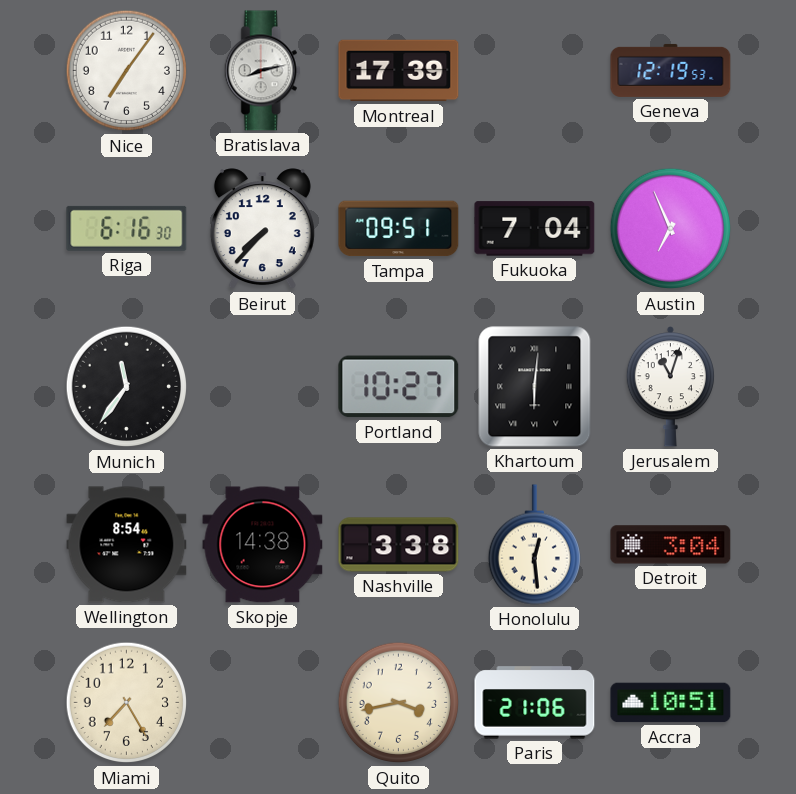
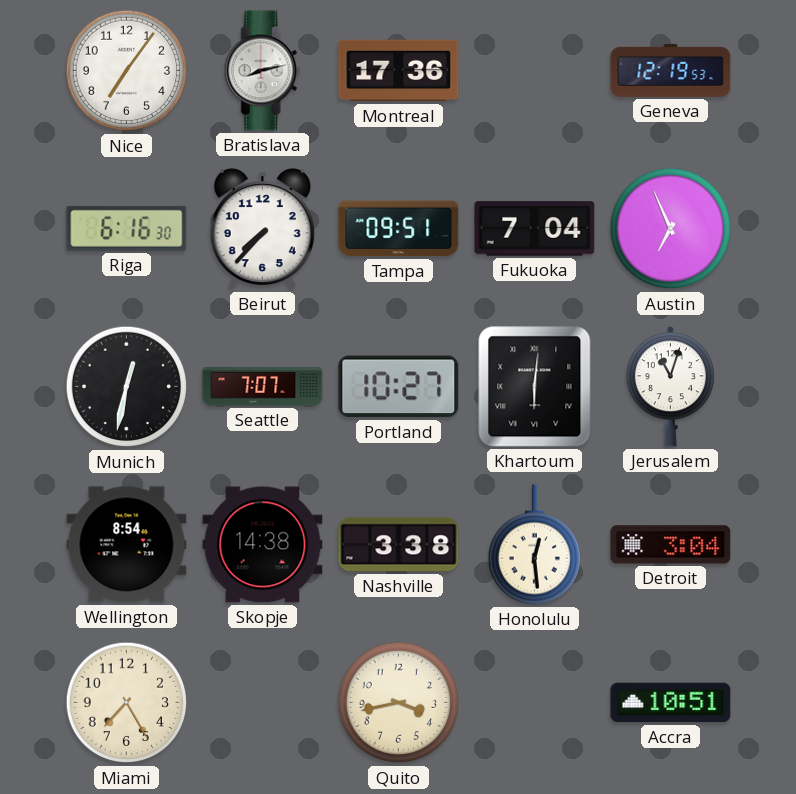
Montreal: 17:39 -> 17:36
Munich: 11:36 -> 12:32
Seattle: none -> 7:07
Paris: 21:06 -> none
